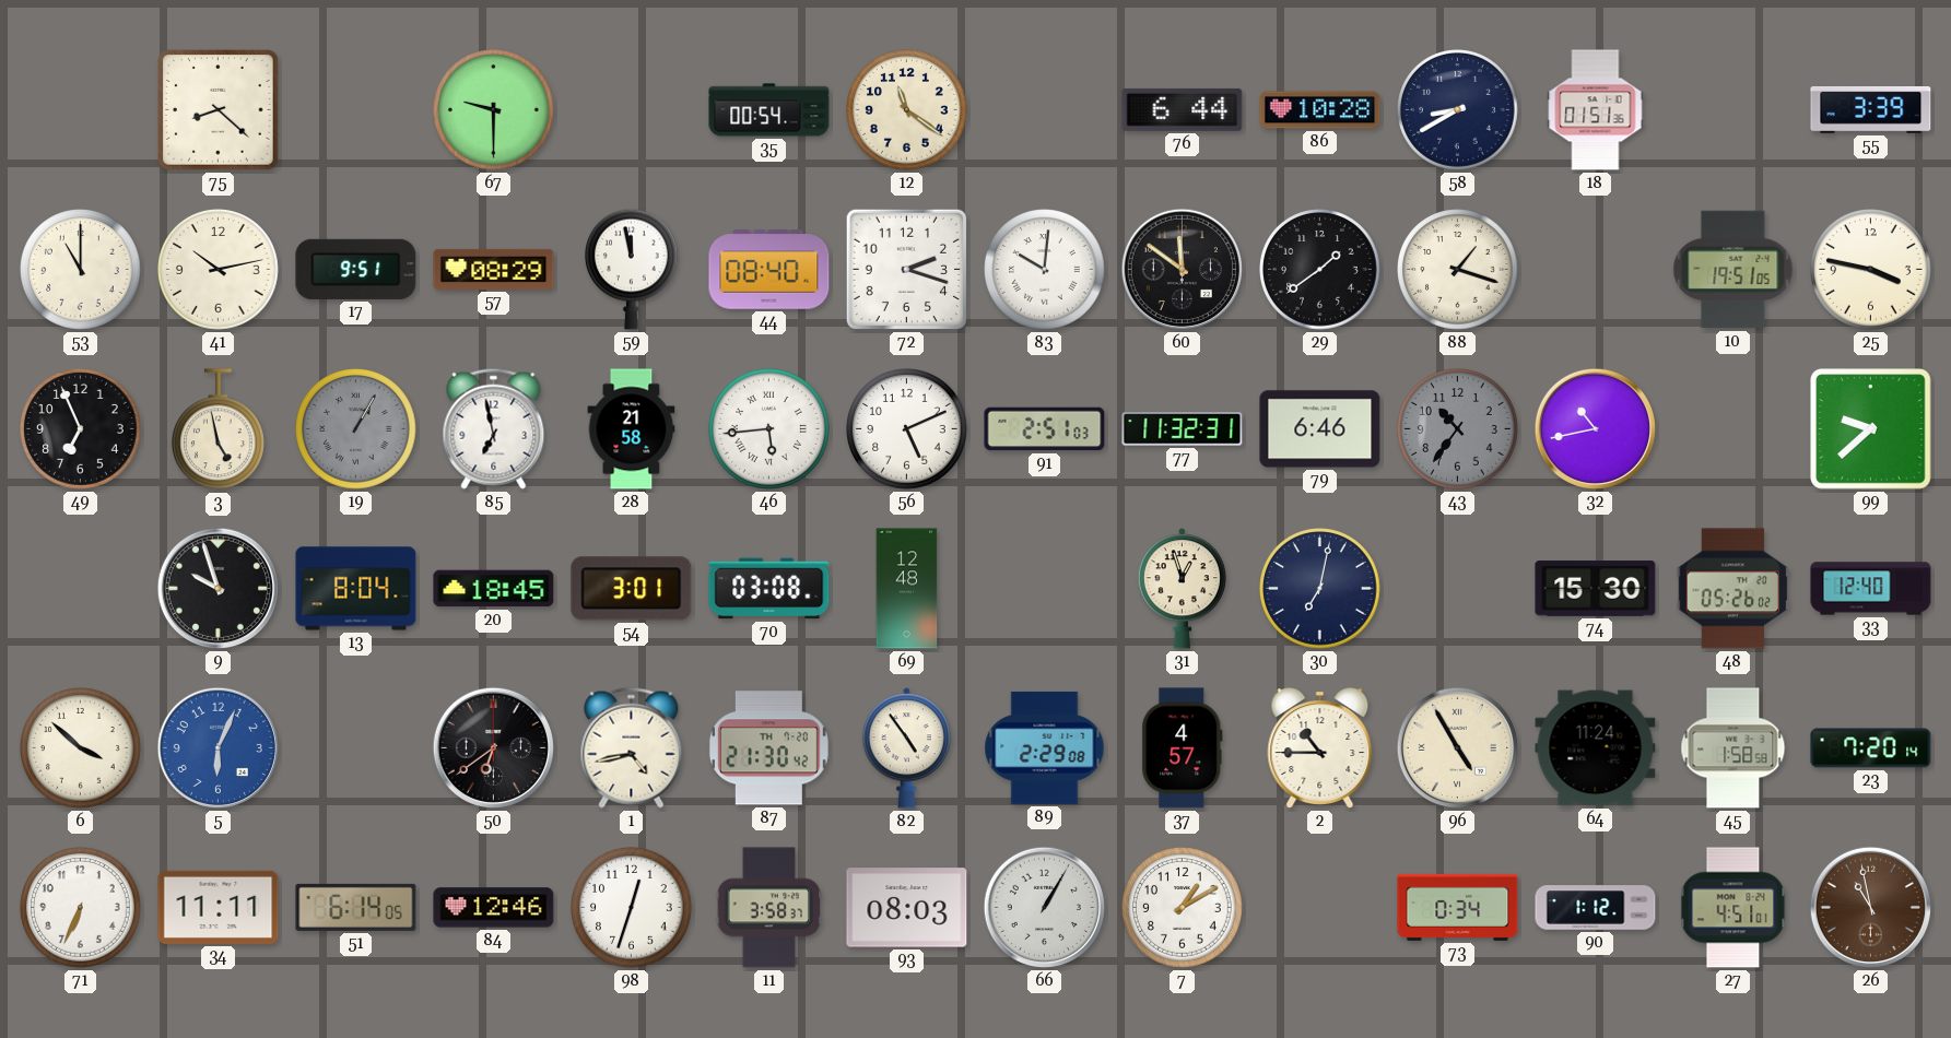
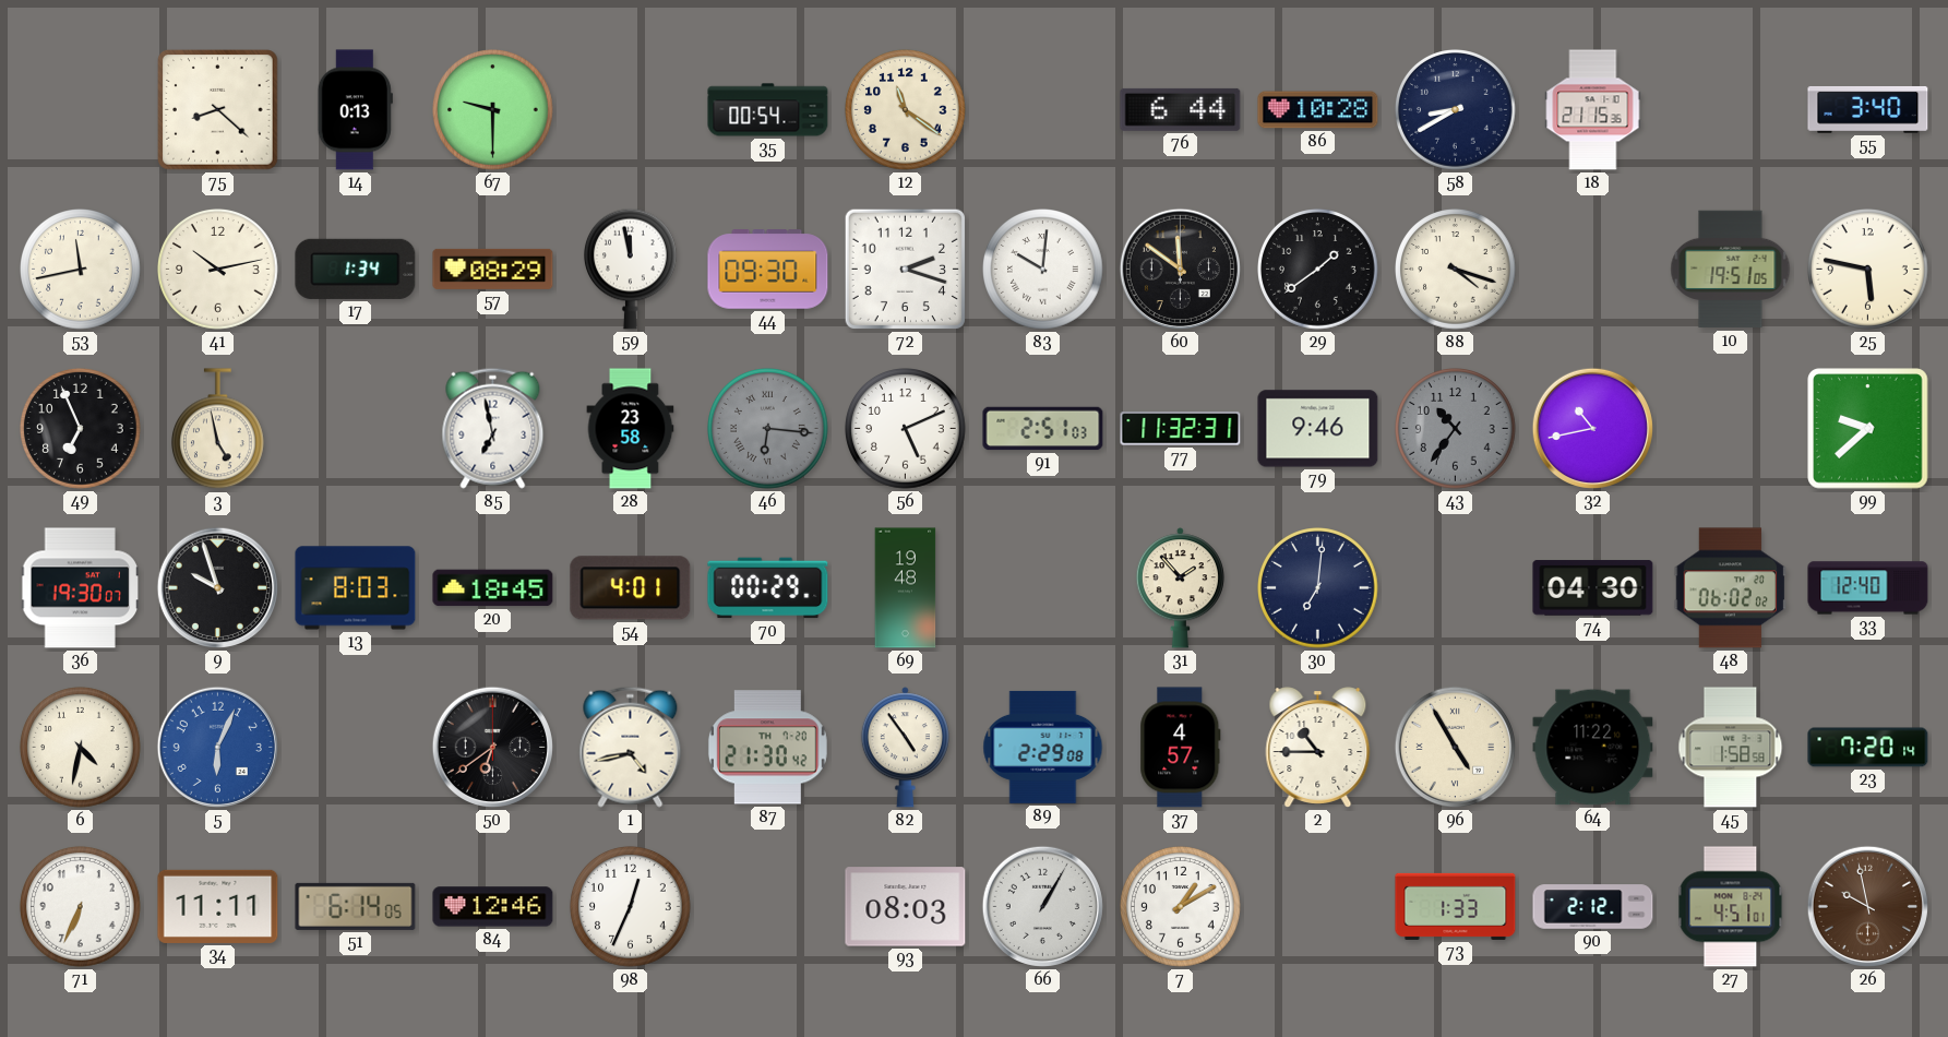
14: none -> 0:13
18: 01:51 -> 21:15
55: 3:39 -> 3:40
53: 11:00 -> 11:43
17: 9:51 -> 1:34
44: 08:40 -> 09:30
88: 1:18 -> 4:18
25: 3:47 -> 5:47
19: 1:05 -> none
28: 21:58 -> 23:58
46: 5:44 -> 6:16
46 dial: white -> grey
79: 6:46 -> 9:46
36: none -> 19:30
13: 8:04 -> 8:03
54: 3:01 -> 4:01
70: 03:08 -> 00:29
69: 12:48 -> 19:48
31: 12:57 -> 1:53
30: 7:02 -> 7:01
74: 15:30 -> 04:30
48: 05:26 -> 06:02
6: 3:52 -> 4:32
64: 11:24 -> 11:22
98: 12:33 -> 12:34
11: 3:58 -> none
73: 0:34 -> 1:33
90: 1:12 -> 2:12
26: 10:58 -> 9:58
